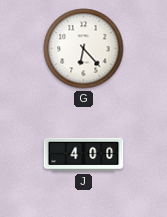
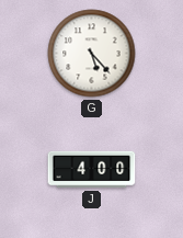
G: 6:23 -> 5:23
